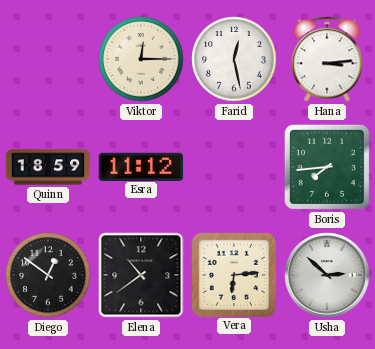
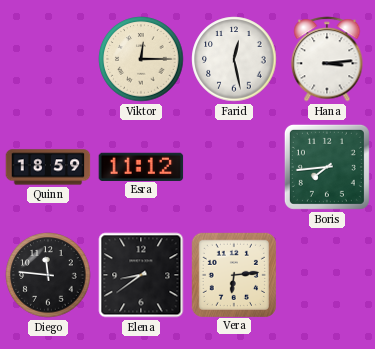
Diego: 12:51 -> 11:46
Elena: 10:39 -> 8:39
Usha: 2:52 -> none
